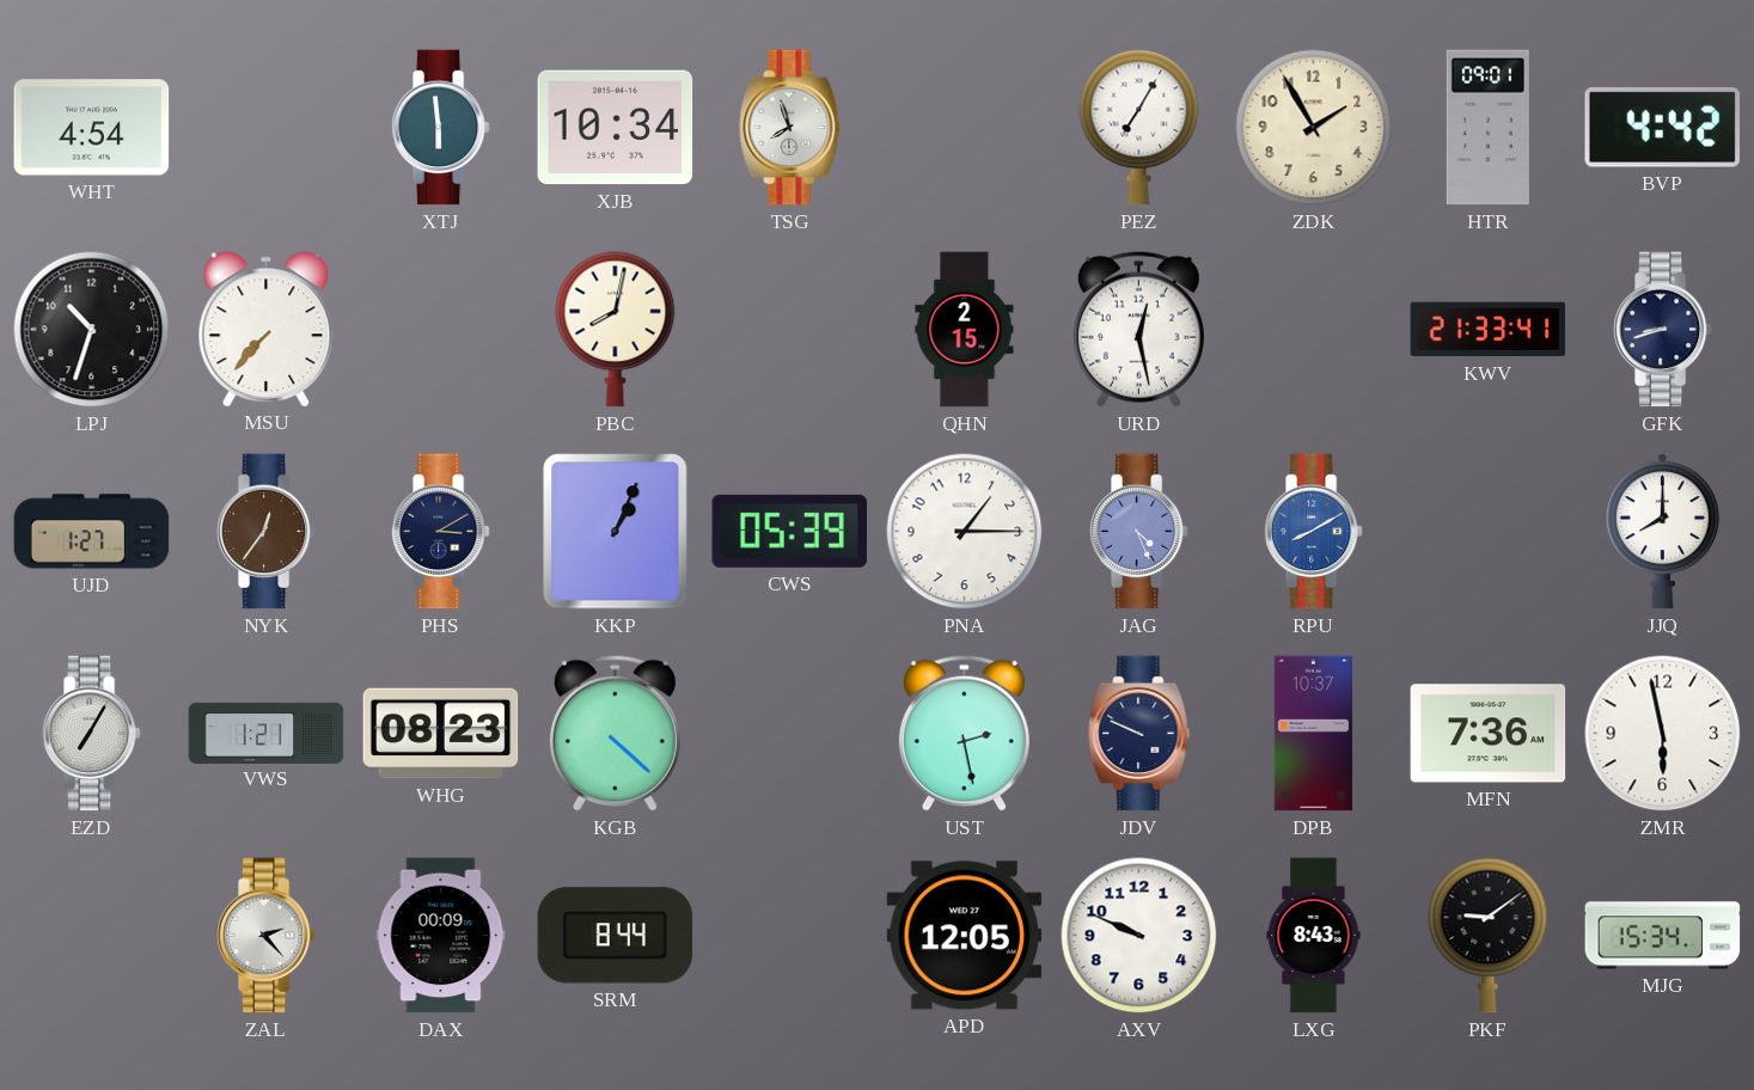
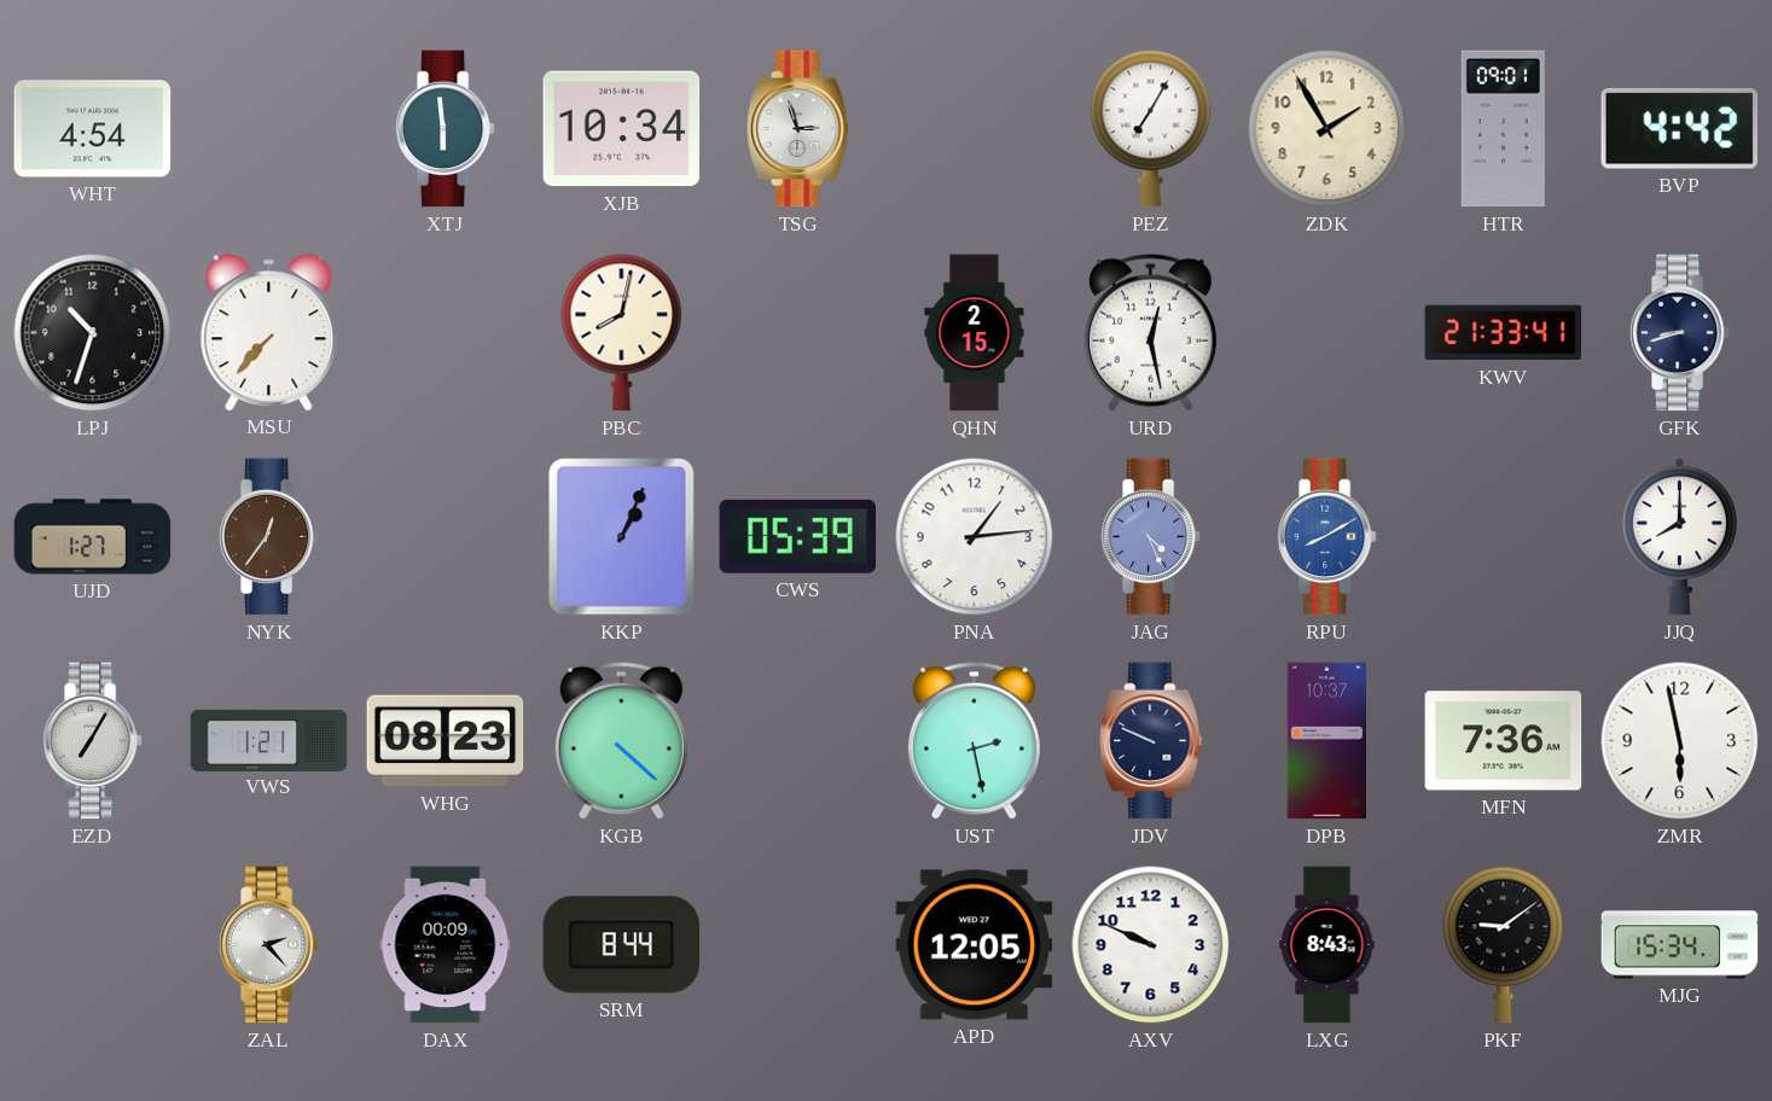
TSG: 7:57 -> 2:57
PHS: 3:10 -> none
PNA: 1:15 -> 1:14
